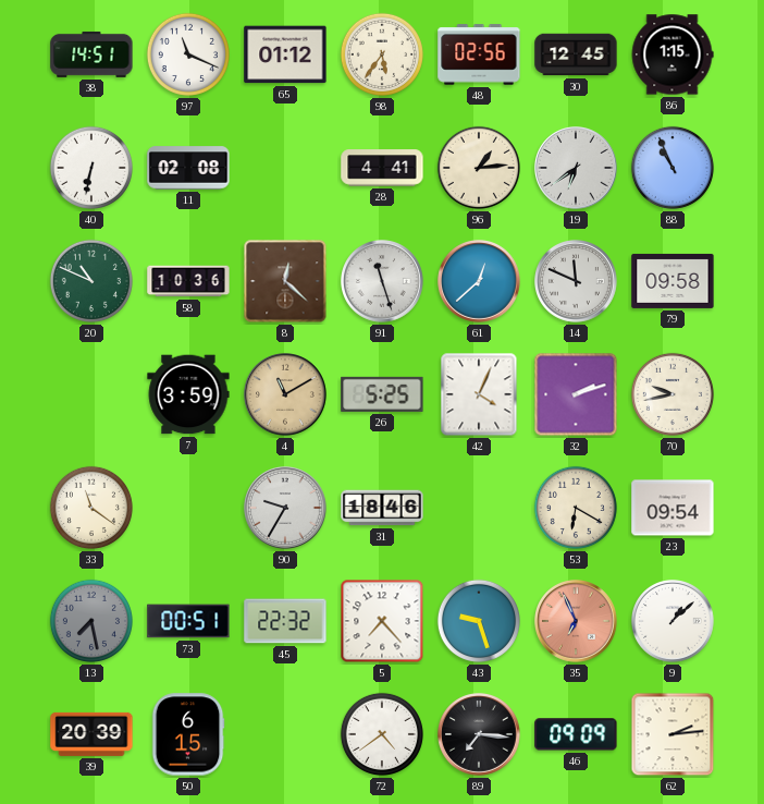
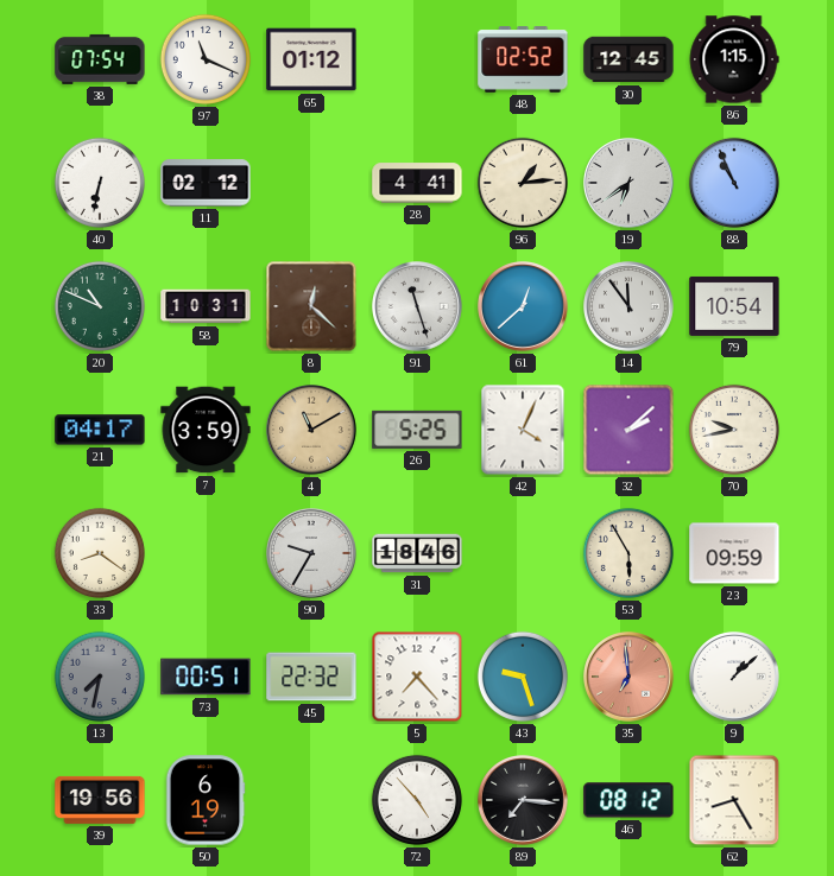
38: 14:51 -> 07:54
98: 5:36 -> none
48: 02:56 -> 02:52
11: 02:08 -> 02:12
58: 10:36 -> 10:31
14: 11:49 -> 11:54
79: 09:58 -> 10:54
21: none -> 04:17
32: 2:12 -> 2:08
33: 11:21 -> 8:21
53: 6:20 -> 5:55
23: 09:54 -> 09:59
13: 7:28 -> 7:32
35: 6:56 -> 6:59
39: 20:39 -> 19:56
50: 6:15 -> 6:19
72: 4:39 -> 4:53
46: 09:09 -> 08:12
62: 2:14 -> 8:25
